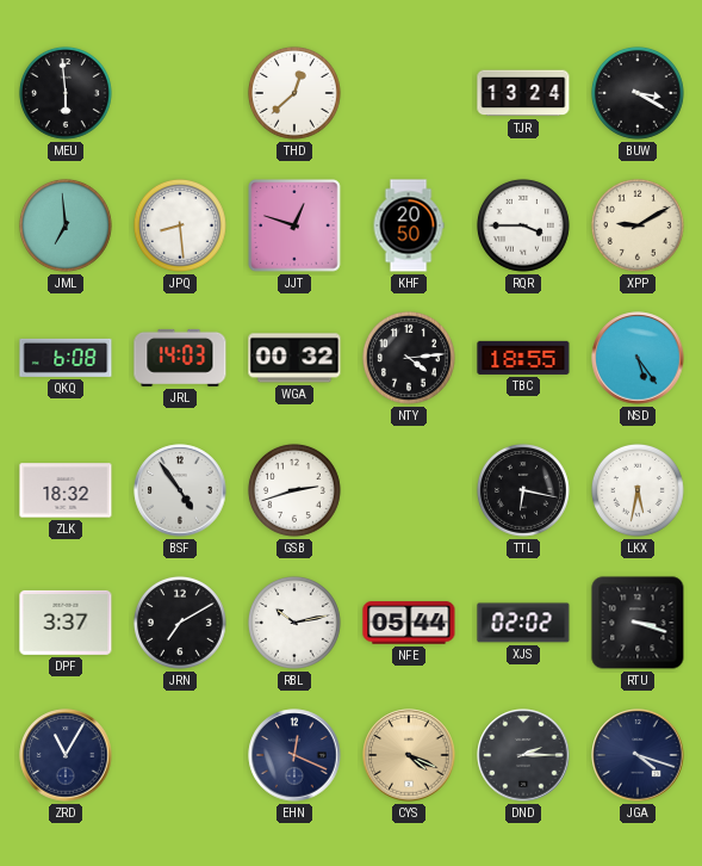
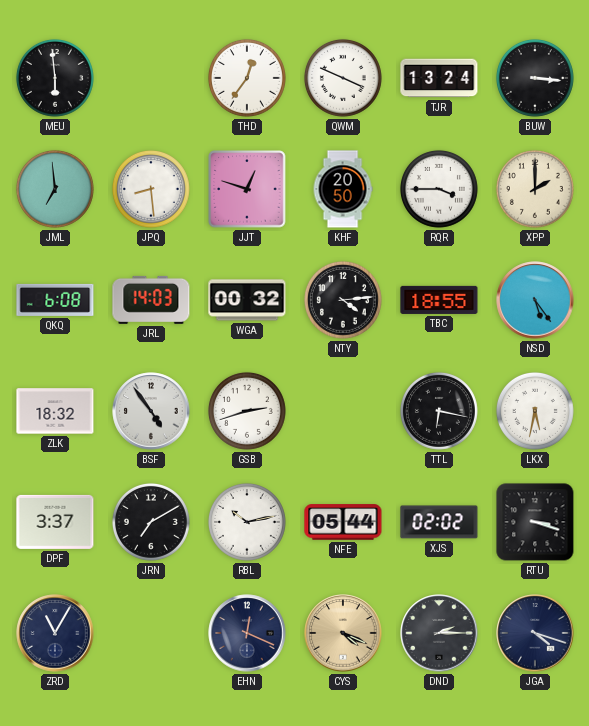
THD: 12:38 -> 12:36
QWM: none -> 3:49
BUW: 3:20 -> 3:16
XPP: 9:10 -> 2:00
